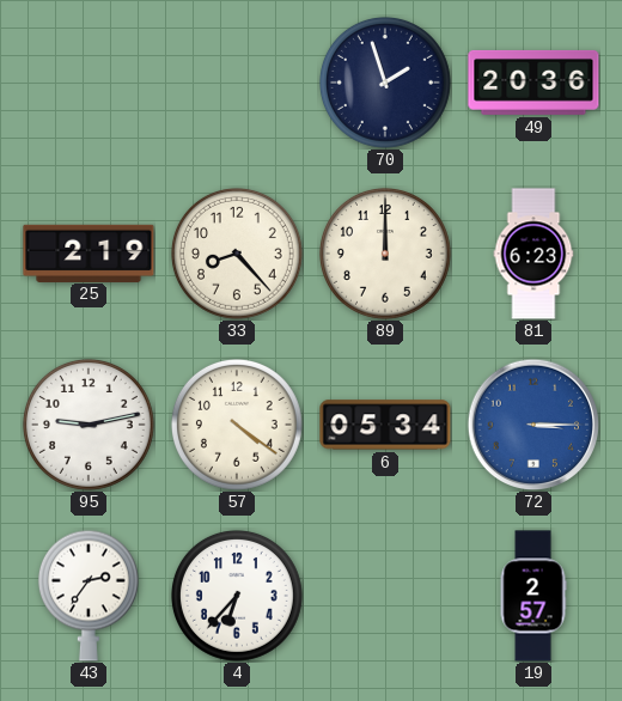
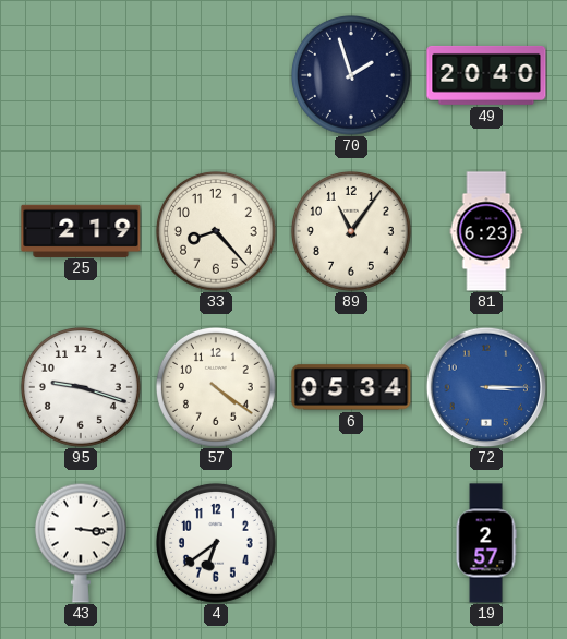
49: 20:36 -> 20:40
89: 12:00 -> 11:06
95: 9:13 -> 9:18
43: 2:36 -> 3:16
4: 6:37 -> 6:39
